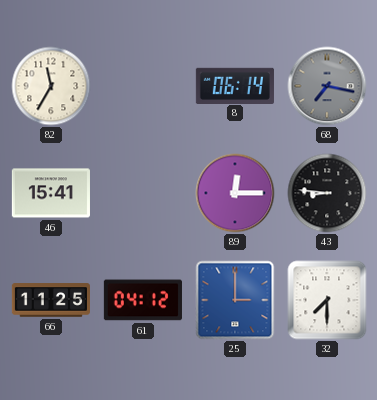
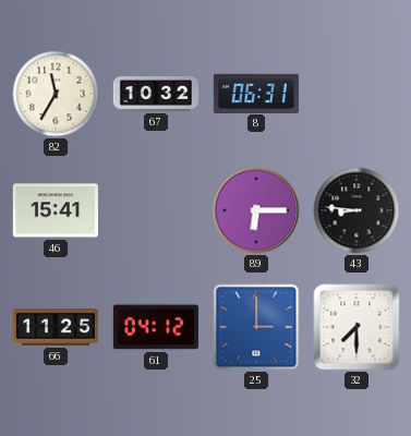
67: none -> 10:32
8: 06:14 -> 06:31
68: 7:17 -> none
89: 12:15 -> 6:15
